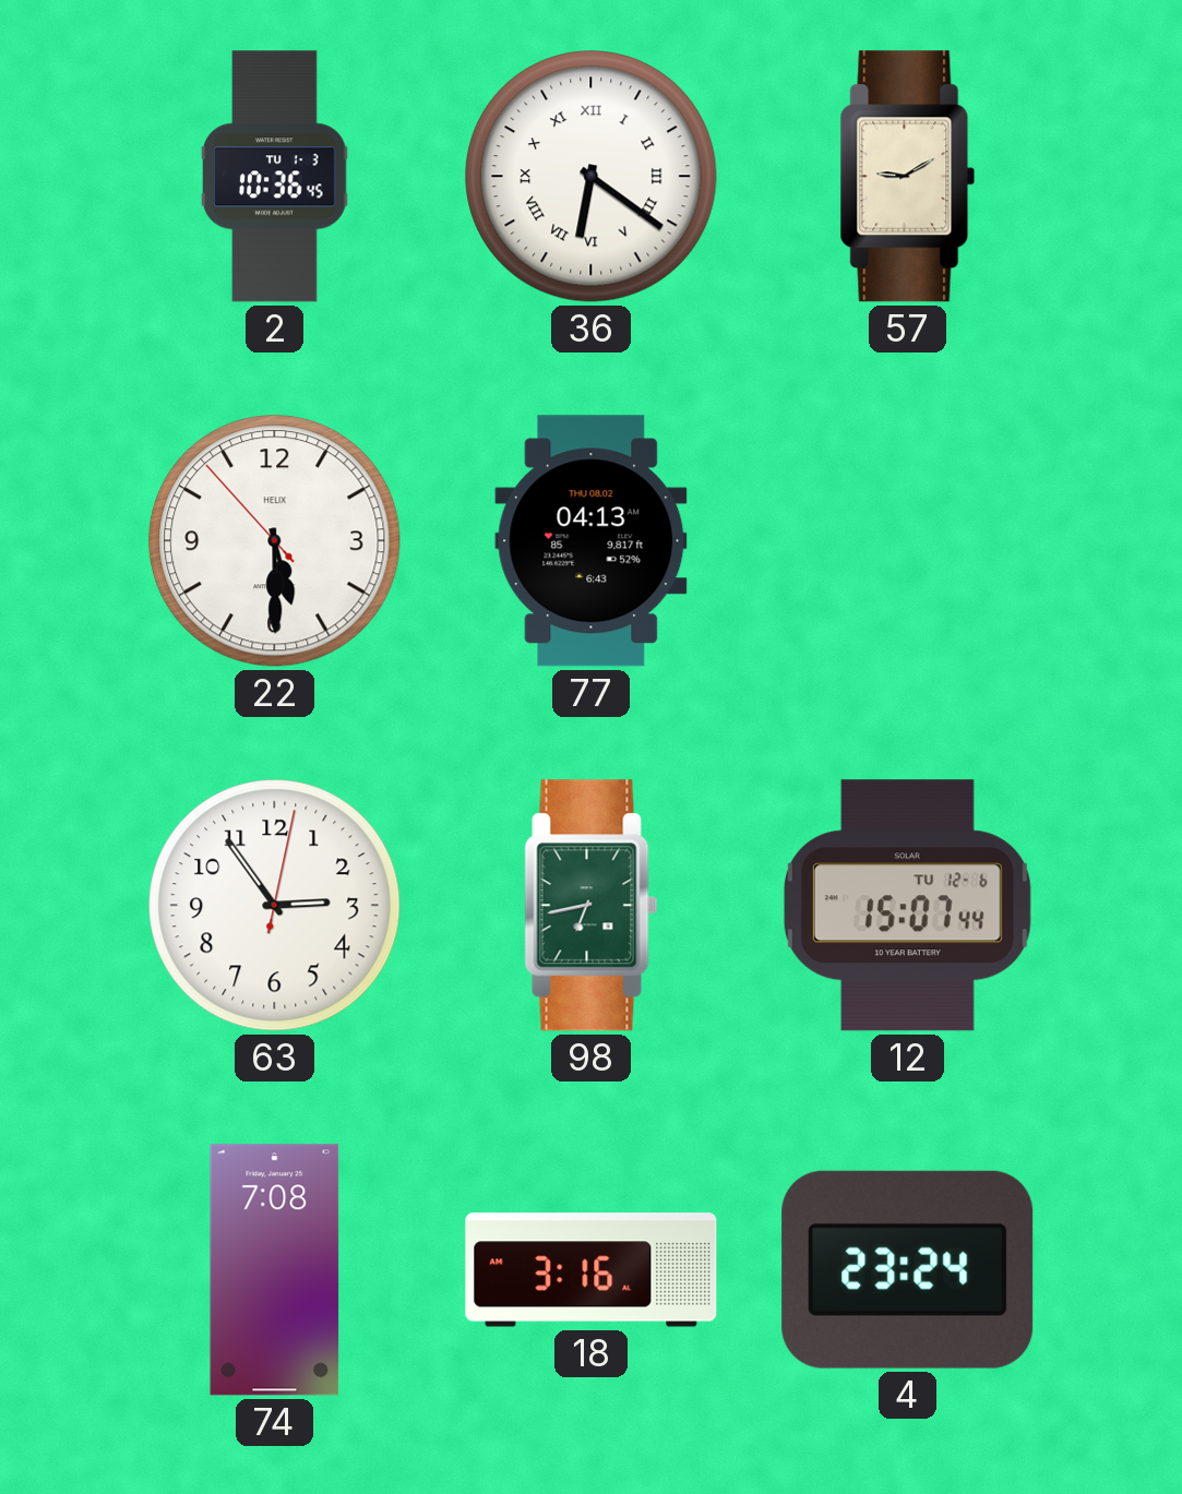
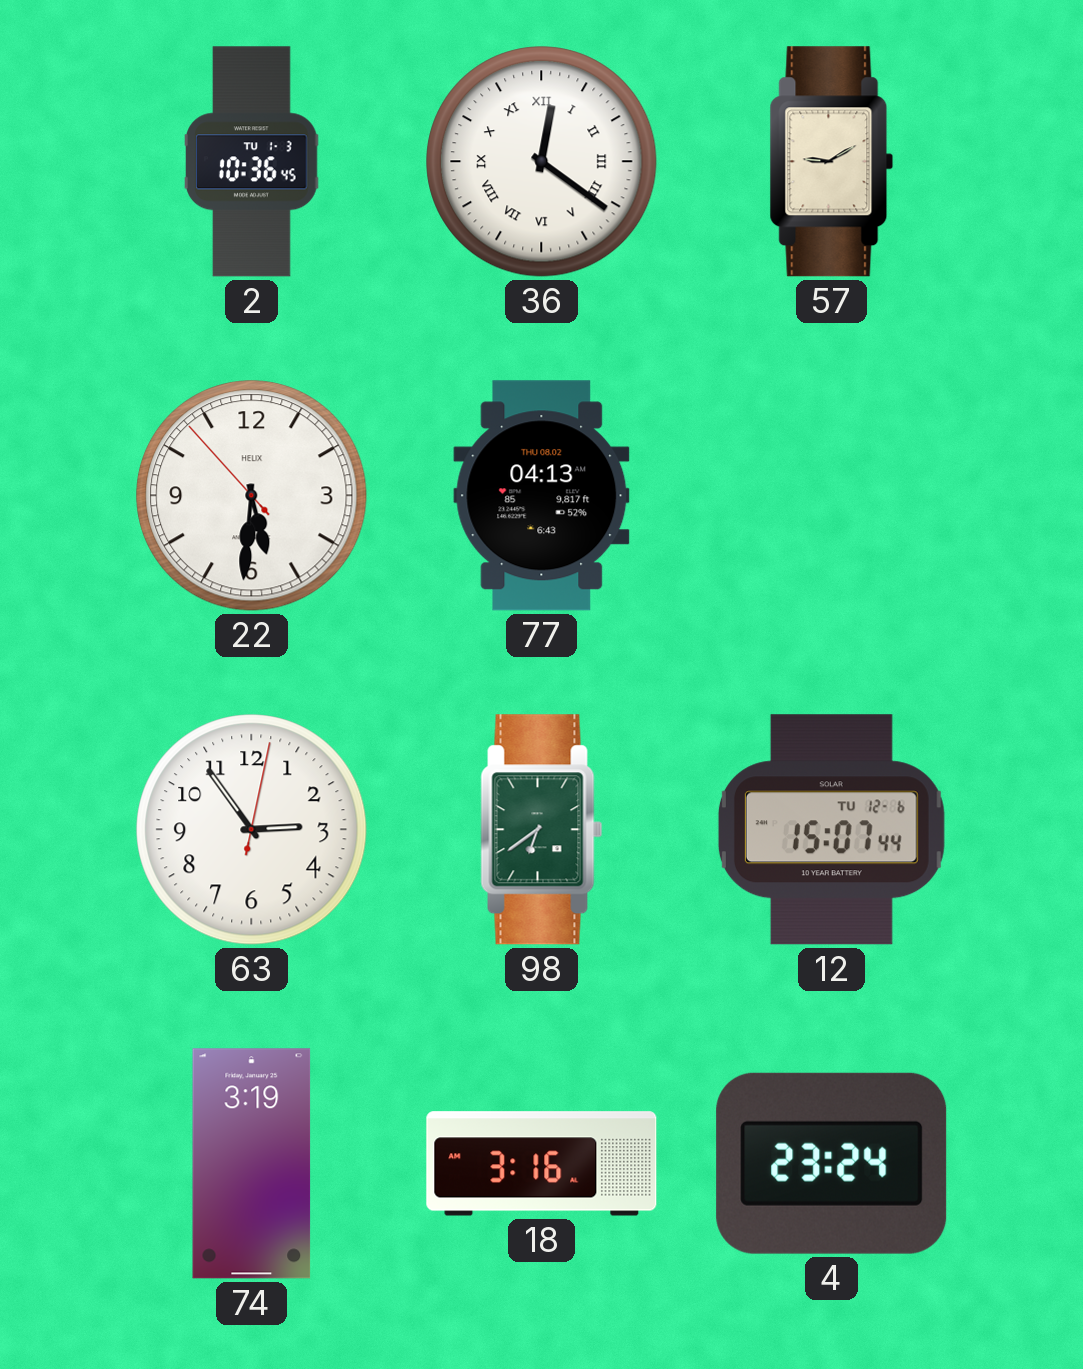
36: 6:21 -> 12:21
22: 5:29 -> 5:30
98: 6:43 -> 6:39
74: 7:08 -> 3:19
